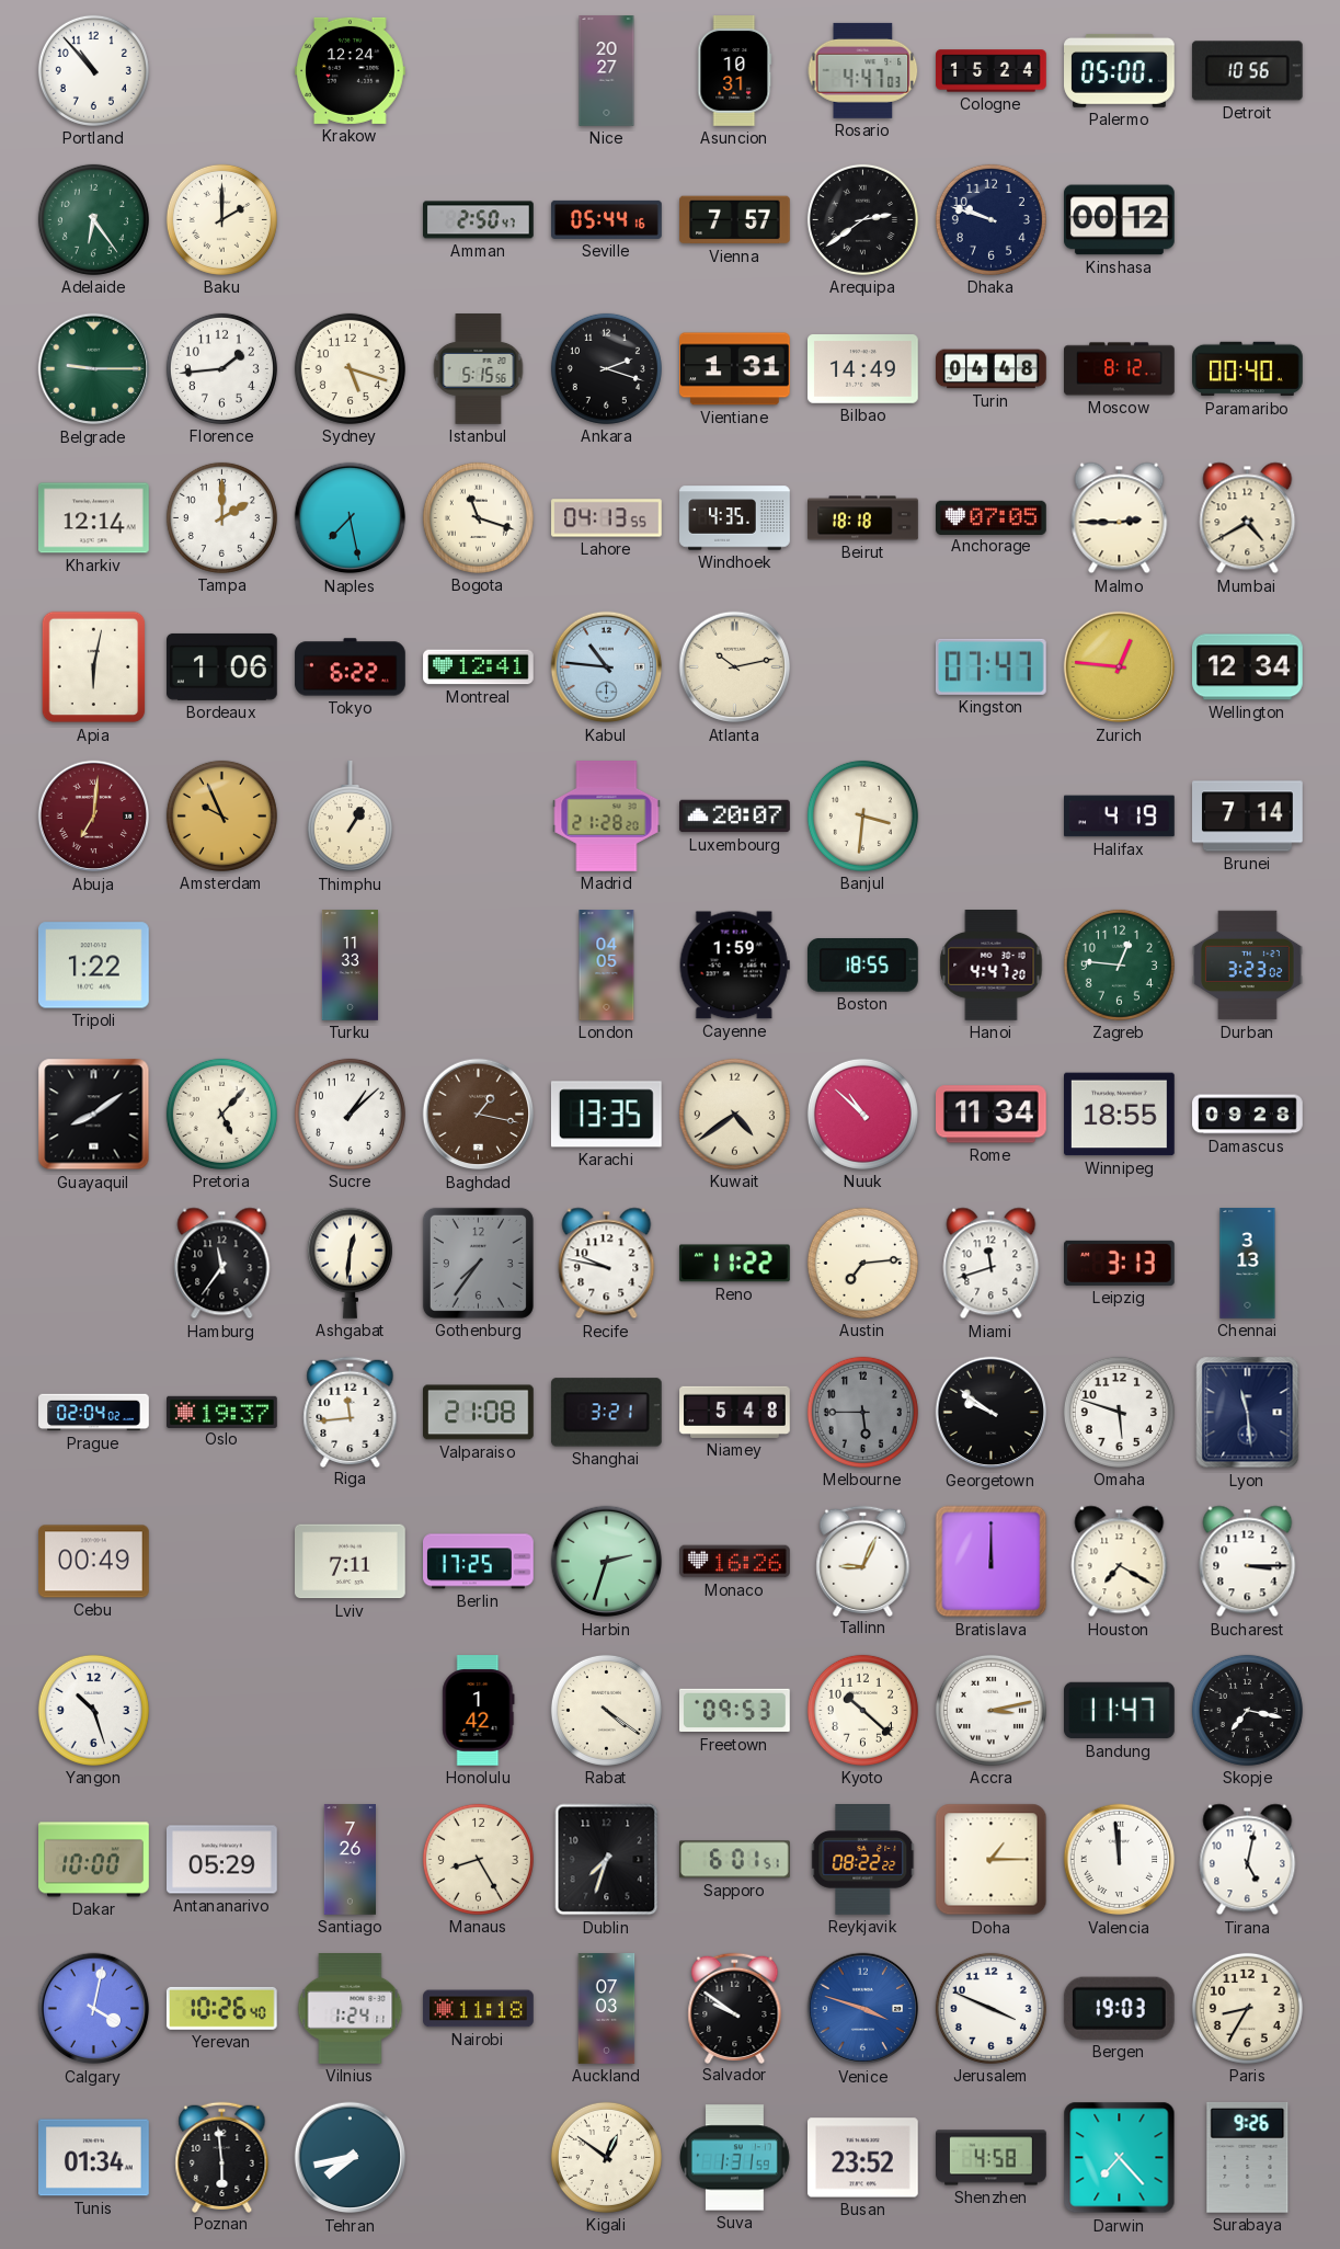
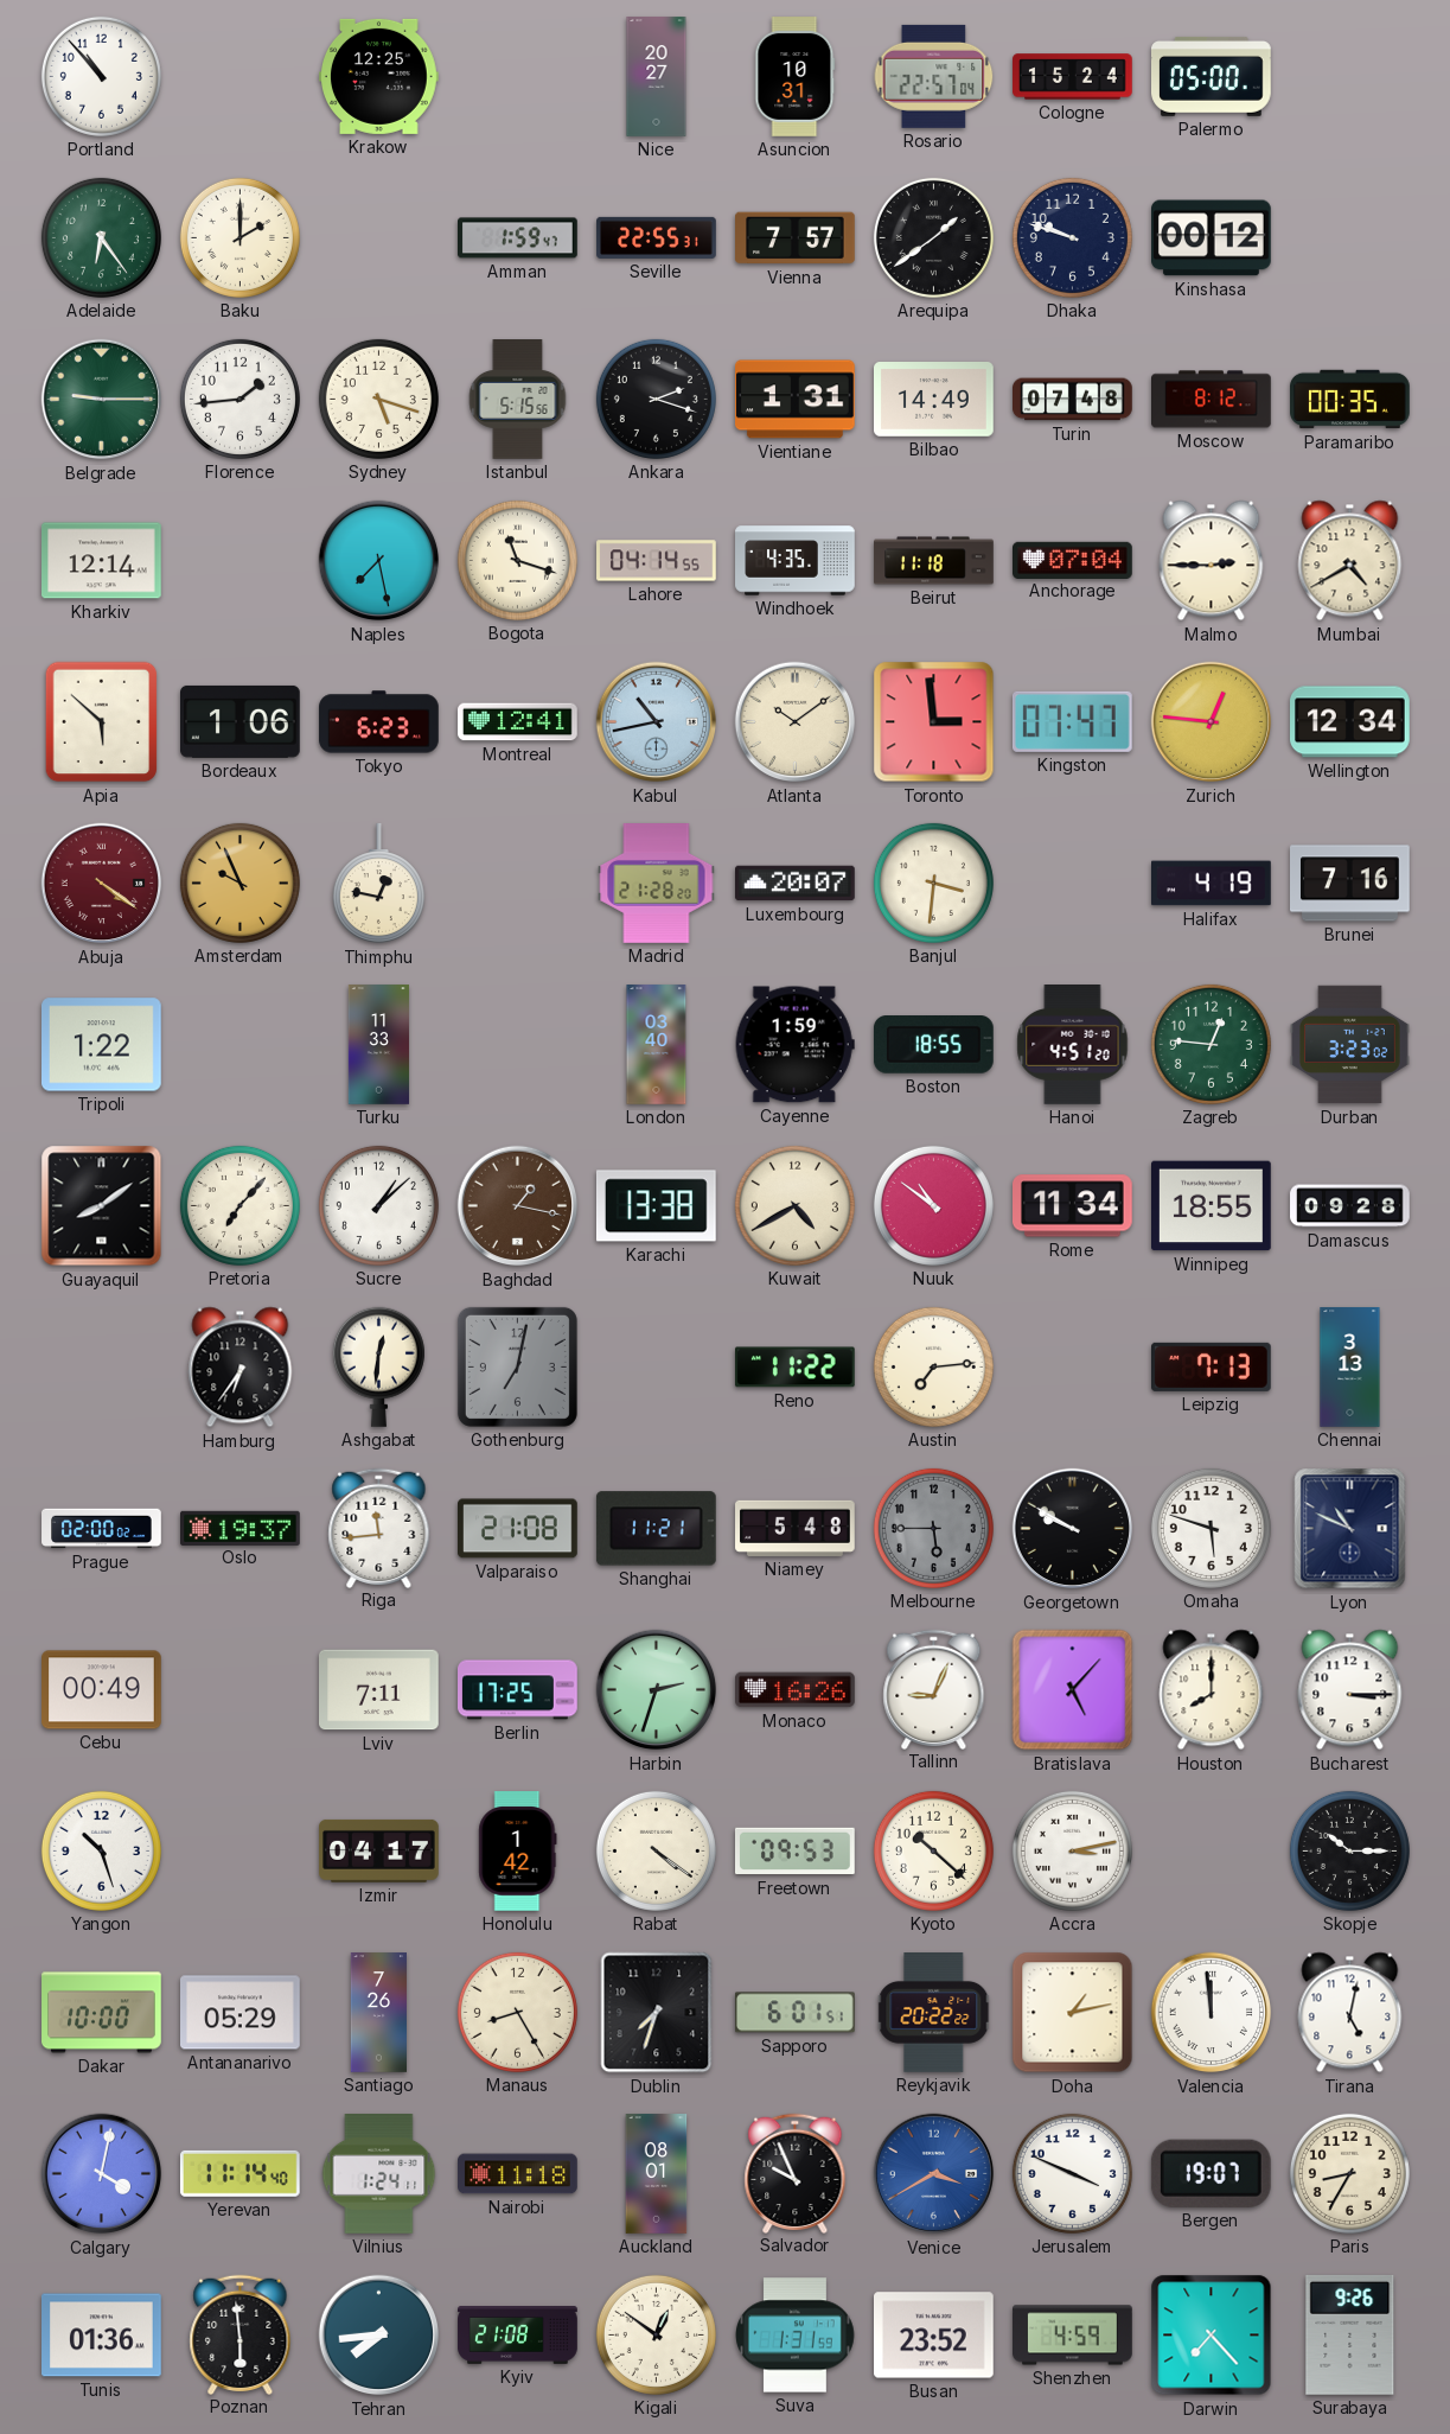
Krakow: 12:24 -> 12:25
Rosario: 4:47 -> 22:57
Detroit: 10:56 -> none
Amman: 2:50 -> 1:59
Seville: 05:44 -> 22:55
Arequipa: 2:39 -> 1:39
Turin: 04:48 -> 07:48
Paramaribo: 00:40 -> 00:35
Tampa: 2:00 -> none
Lahore: 04:13 -> 04:14
Beirut: 18:18 -> 11:18
Anchorage: 07:05 -> 07:04
Apia: 6:02 -> 5:52
Tokyo: 6:22 -> 6:23
Kabul: 10:46 -> 10:43
Atlanta: 10:13 -> 10:09
Toronto: none -> 2:59
Abuja: 7:01 -> 4:21
Thimphu: 1:05 -> 12:47
Brunei: 7:14 -> 7:16
London: 04:05 -> 03:40
Hanoi: 4:47 -> 4:51
Pretoria: 5:07 -> 7:07
Karachi: 13:35 -> 13:38
Kuwait: 4:39 -> 4:40
Nuuk: 10:52 -> 10:51
Hamburg: 11:36 -> 6:36
Gothenburg: 7:36 -> 7:02
Recife: 9:47 -> none
Miami: 11:42 -> none
Leipzig: 3:13 -> 7:13
Prague: 02:04 -> 02:00
Shanghai: 3:21 -> 11:21
Georgetown: 9:51 -> 9:50
Lyon: 11:29 -> 10:49
Bratislava: 12:00 -> 5:07
Houston: 7:20 -> 8:00
Izmir: none -> 04:17
Bandung: 11:47 -> none
Skopje: 7:17 -> 10:15
Reykjavik: 08:22 -> 20:22
Doha: 1:15 -> 1:13
Yerevan: 10:26 -> 11:14
Auckland: 07:03 -> 08:01
Salvador: 9:51 -> 9:56
Venice: 3:48 -> 3:40
Bergen: 19:03 -> 19:07
Tunis: 01:34 -> 01:36
Tehran: 7:43 -> 7:44
Kyiv: none -> 21:08
Shenzhen: 4:58 -> 4:59
